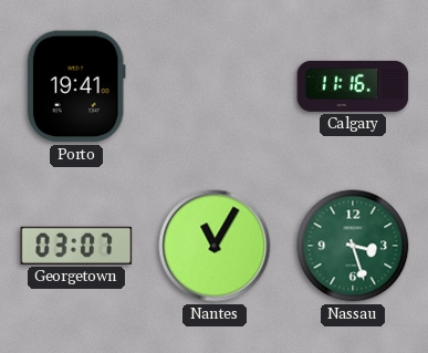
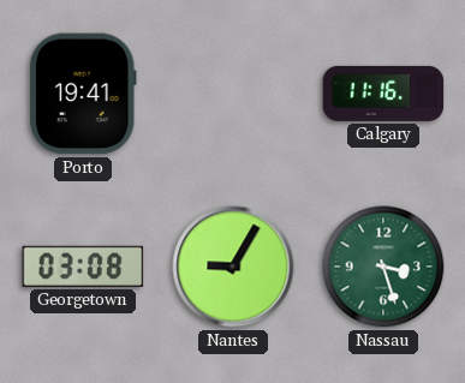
Georgetown: 03:07 -> 03:08
Nantes: 11:05 -> 9:05
